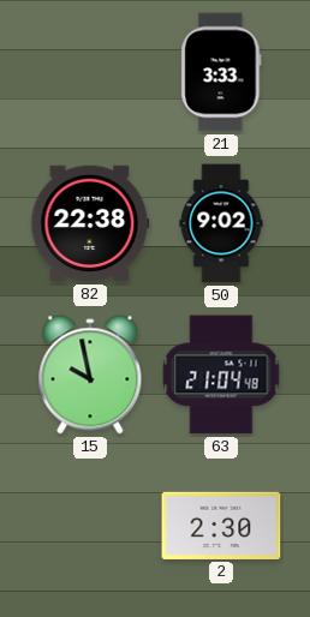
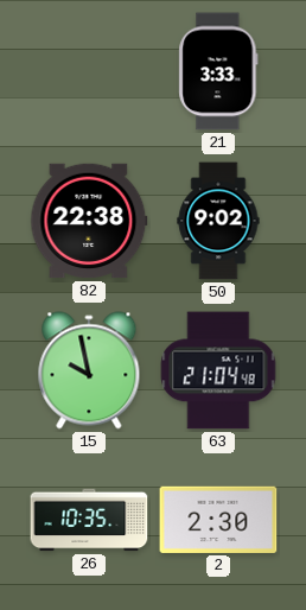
26: none -> 10:35
